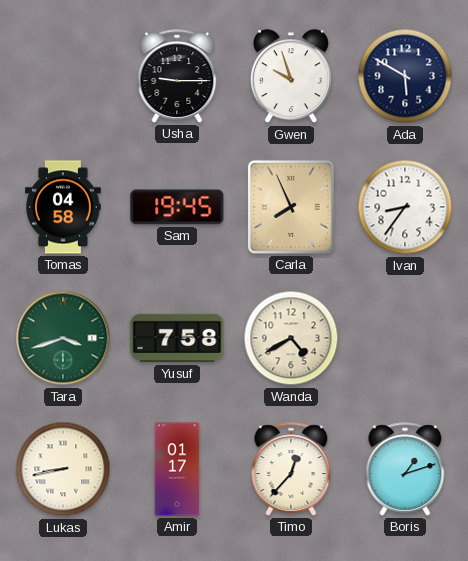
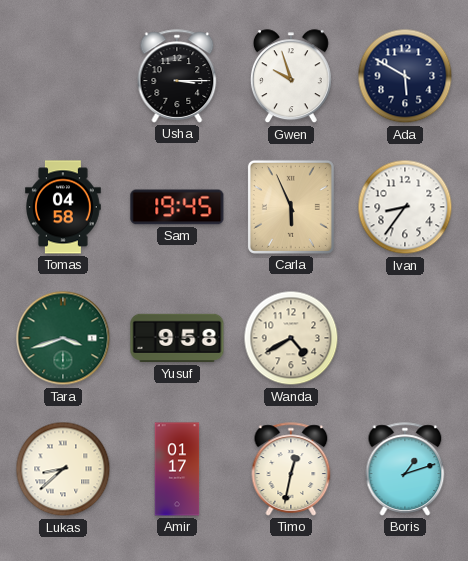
Usha: 9:15 -> 3:15
Carla: 7:56 -> 5:56
Yusuf: 7:58 -> 9:58
Lukas: 8:43 -> 8:38
Timo: 12:37 -> 12:32
